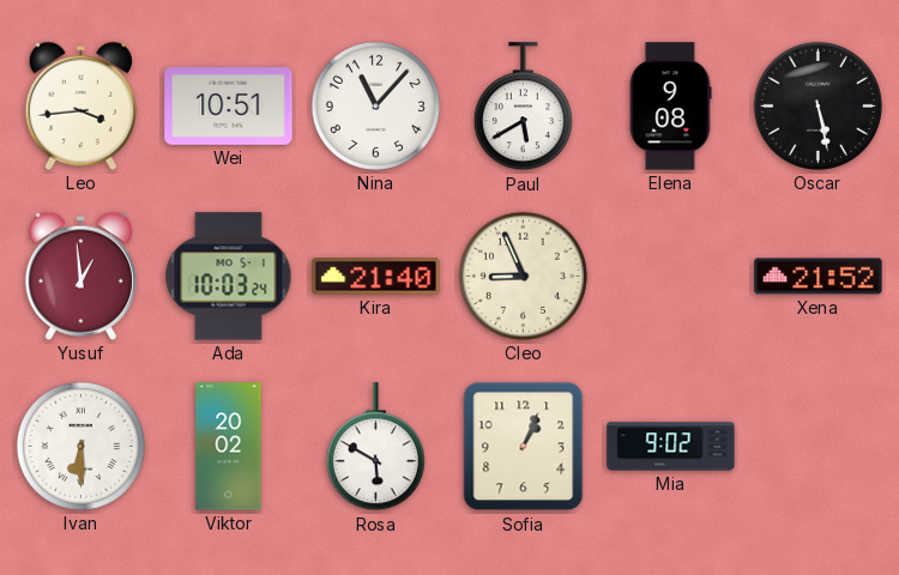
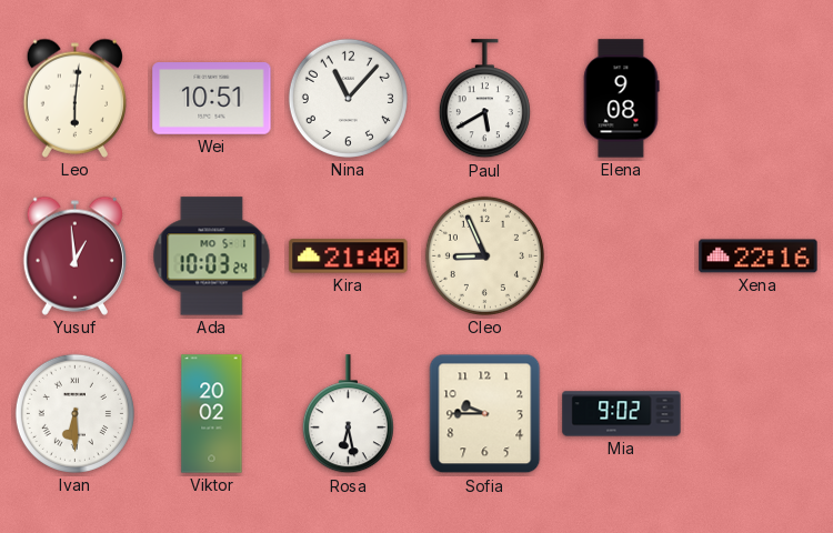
Leo: 3:44 -> 6:01
Oscar: 5:28 -> none
Xena: 21:52 -> 22:16
Rosa: 5:50 -> 6:28
Sofia: 1:04 -> 9:45
